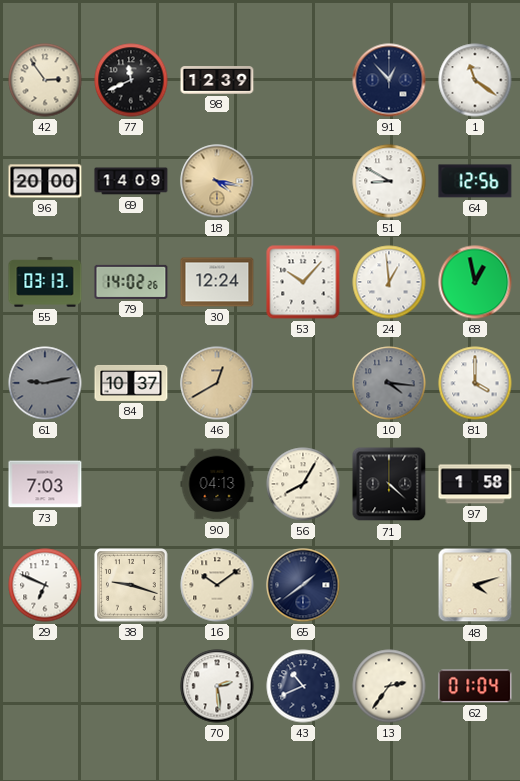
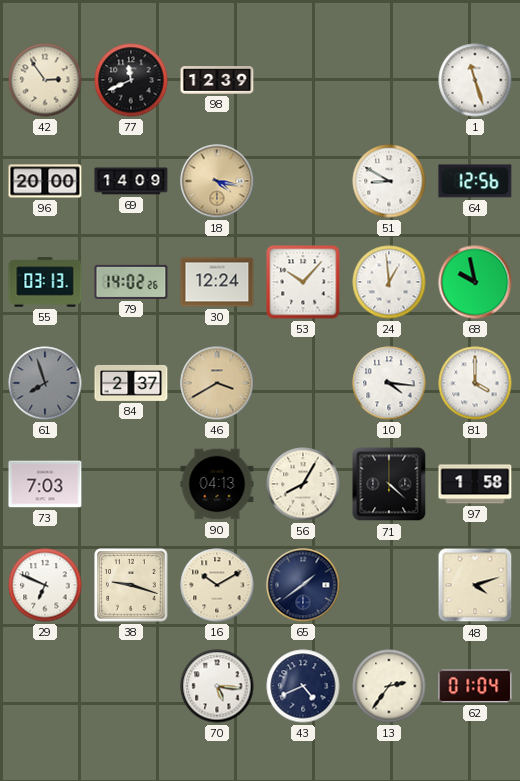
91: 12:53 -> none
1: 11:21 -> 11:27
68: 12:58 -> 9:58
61: 9:13 -> 7:57
84: 10:37 -> 2:37
46: 12:40 -> 3:40
10 dial: grey -> white
16: 10:09 -> 10:10
70: 2:29 -> 5:16
43: 10:41 -> 4:41
